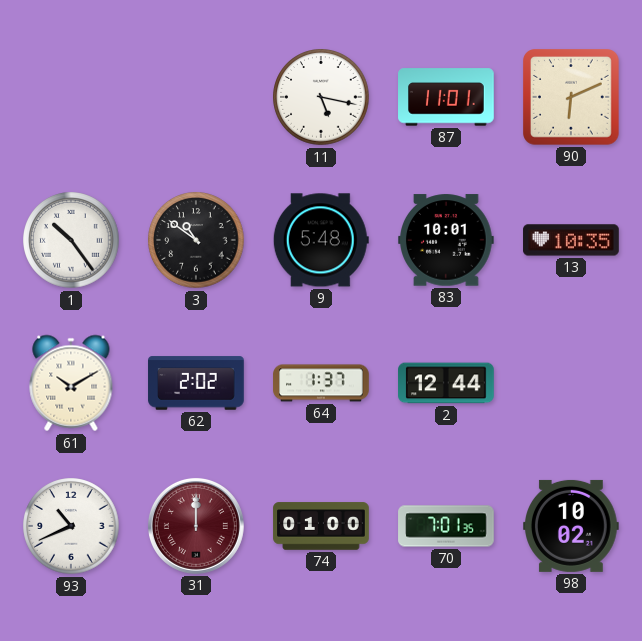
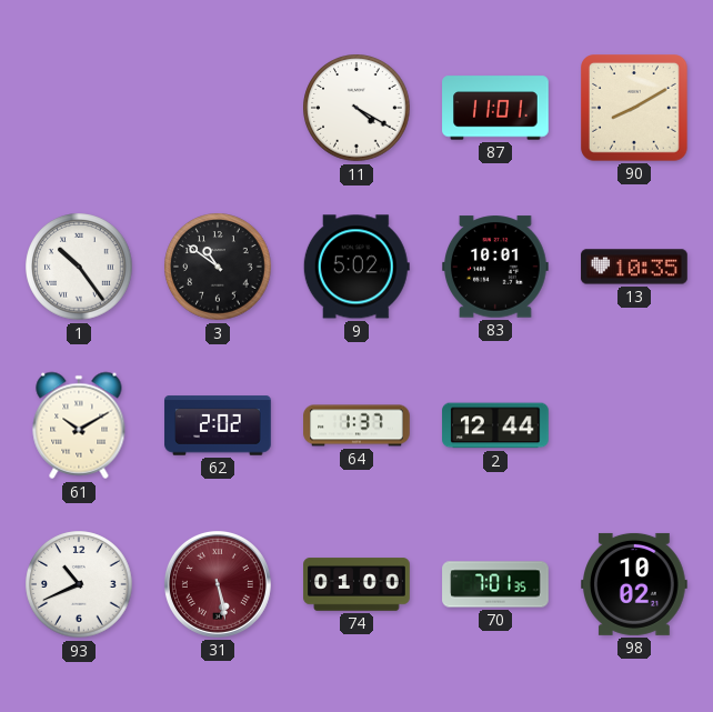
11: 5:17 -> 4:20
90: 6:11 -> 8:10
9: 5:48 -> 5:02
31: 12:00 -> 5:28
